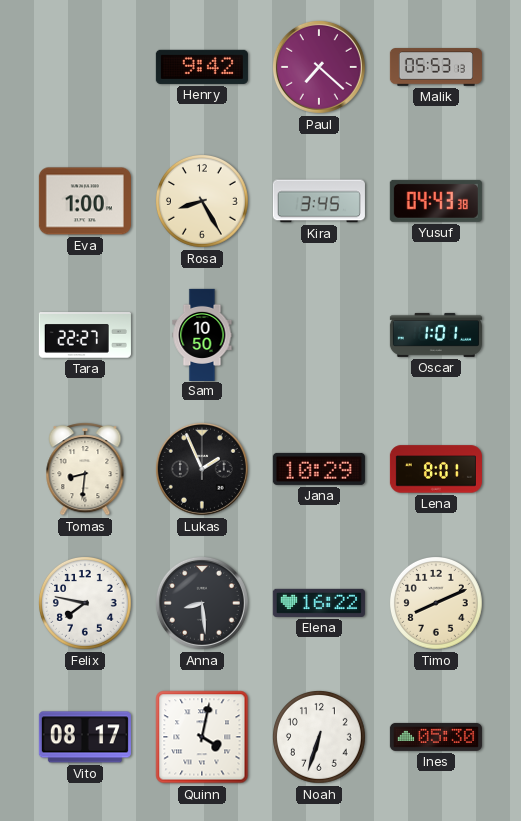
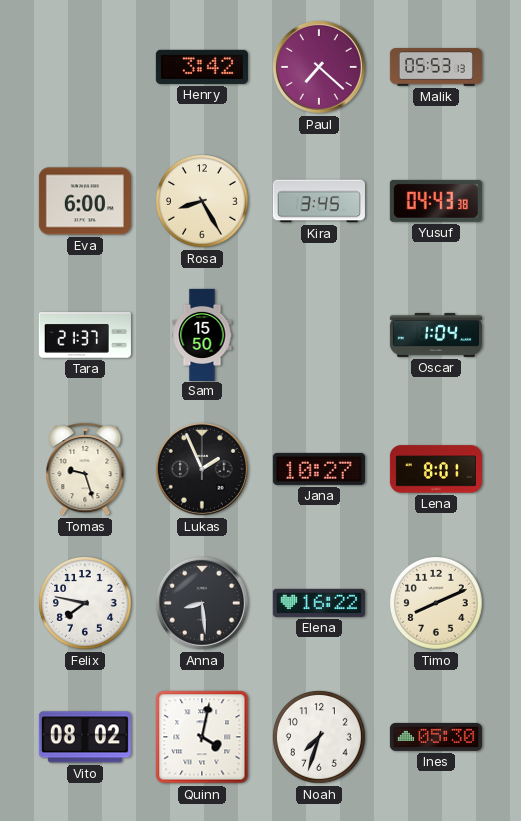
Henry: 9:42 -> 3:42
Eva: 1:00 -> 6:00
Tara: 22:27 -> 21:37
Sam: 10:50 -> 15:50
Oscar: 1:01 -> 1:04
Tomas: 8:31 -> 9:27
Jana: 10:29 -> 10:27
Vito: 08:17 -> 08:02
Noah: 6:33 -> 7:33
